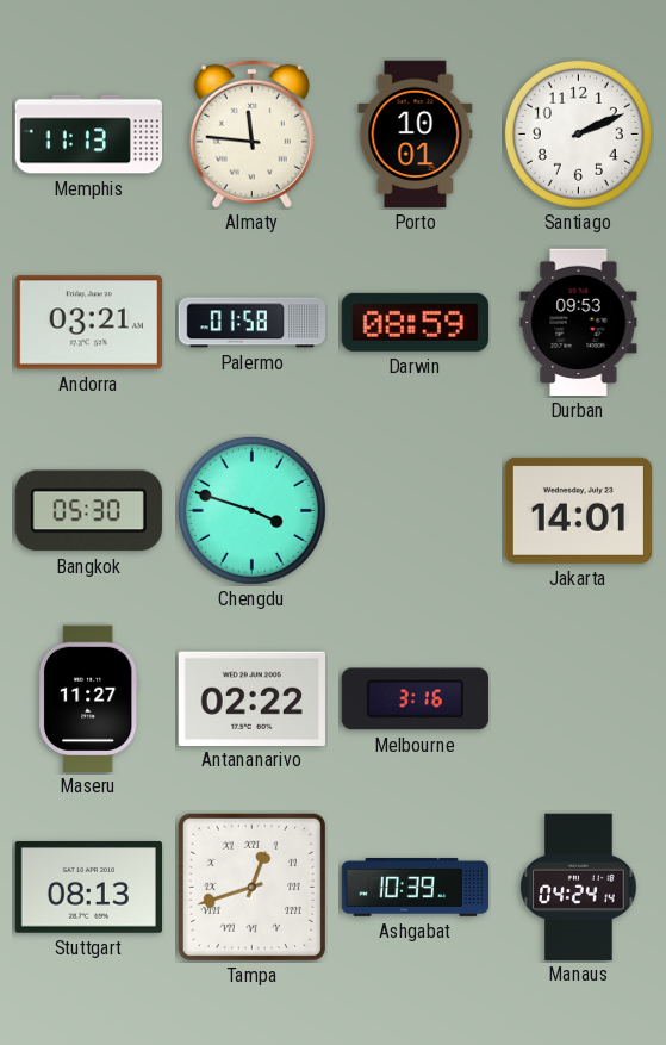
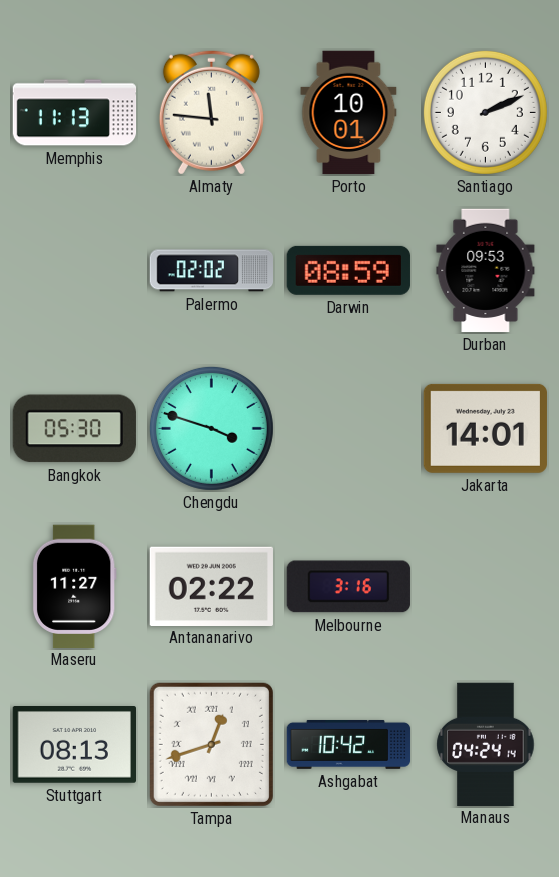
Andorra: 03:21 -> none
Palermo: 01:58 -> 02:02
Ashgabat: 10:39 -> 10:42
